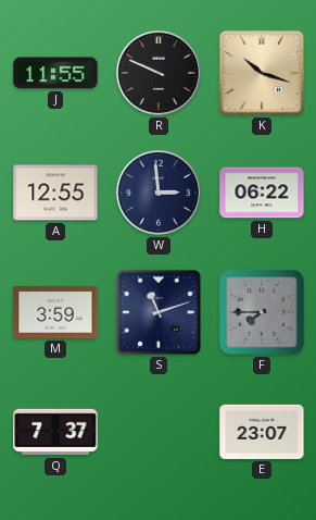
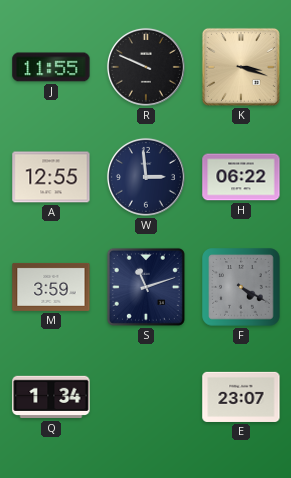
K: 10:18 -> 3:18
F: 7:45 -> 4:20
Q: 7:37 -> 1:34
